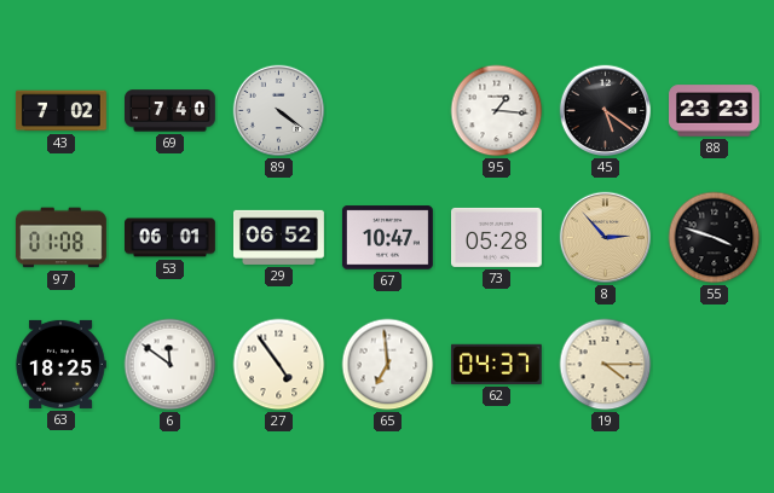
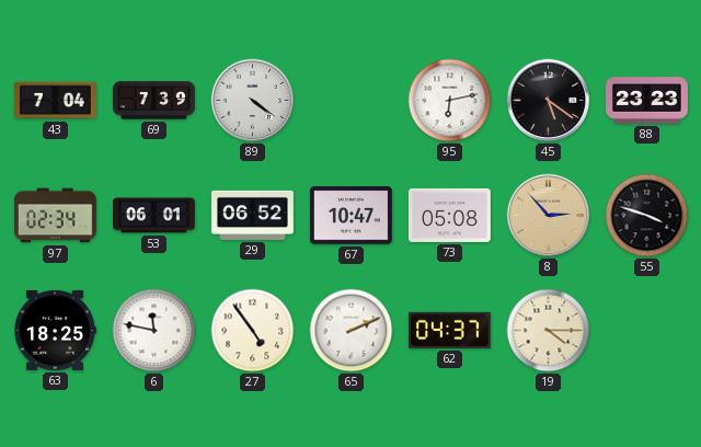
43: 7:02 -> 7:04
69: 7:40 -> 7:39
95: 1:16 -> 6:13
97: 01:08 -> 02:34
73: 05:28 -> 05:08
6: 11:51 -> 11:47
65: 6:59 -> 2:11
